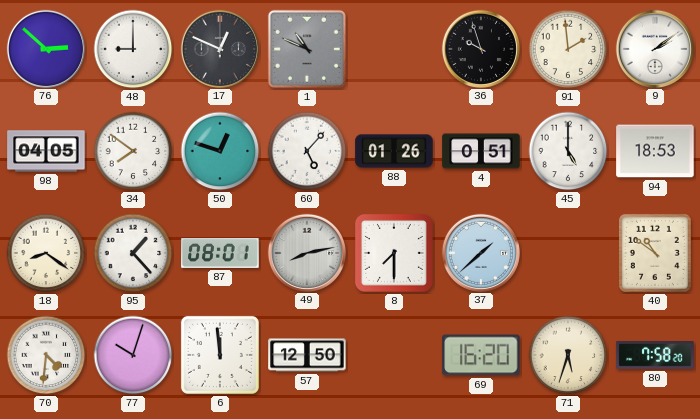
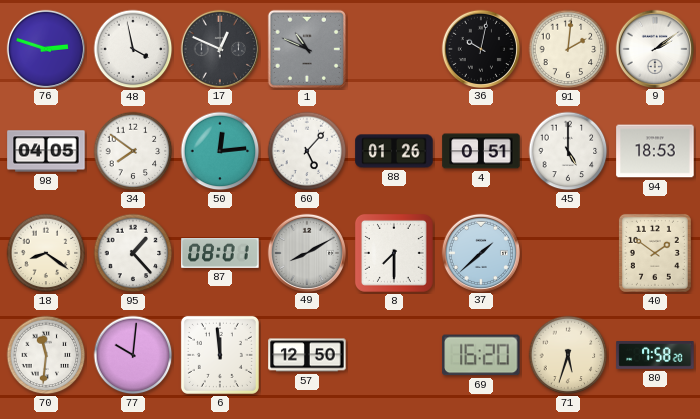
76: 2:52 -> 2:48
48: 9:00 -> 3:58
36: 9:57 -> 10:02
91: 1:59 -> 2:01
50: 12:48 -> 12:14
49: 8:13 -> 8:10
40: 10:51 -> 1:51
70: 4:31 -> 11:31
77: 10:03 -> 10:01
